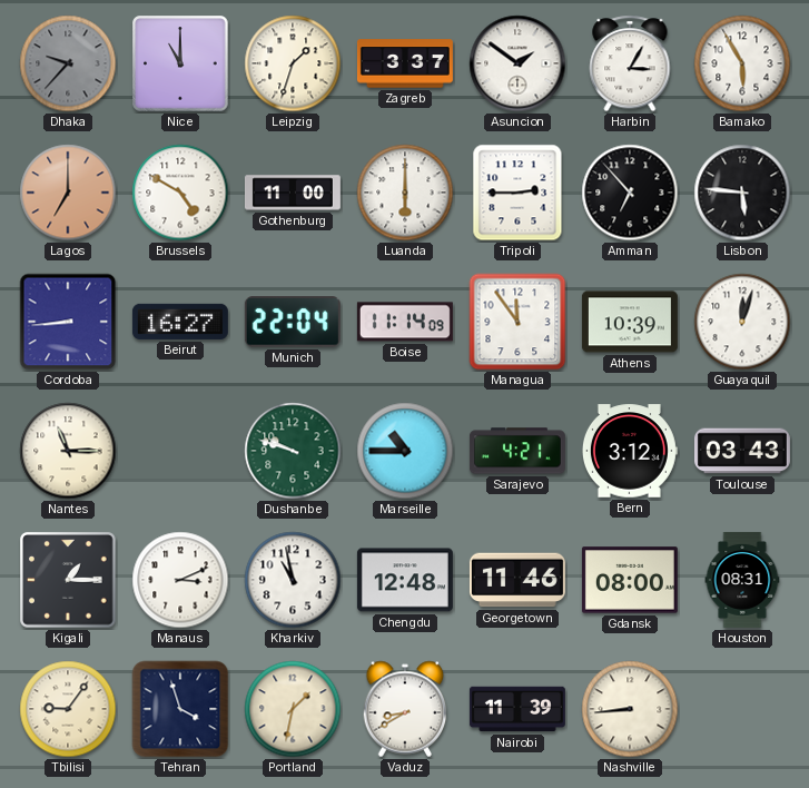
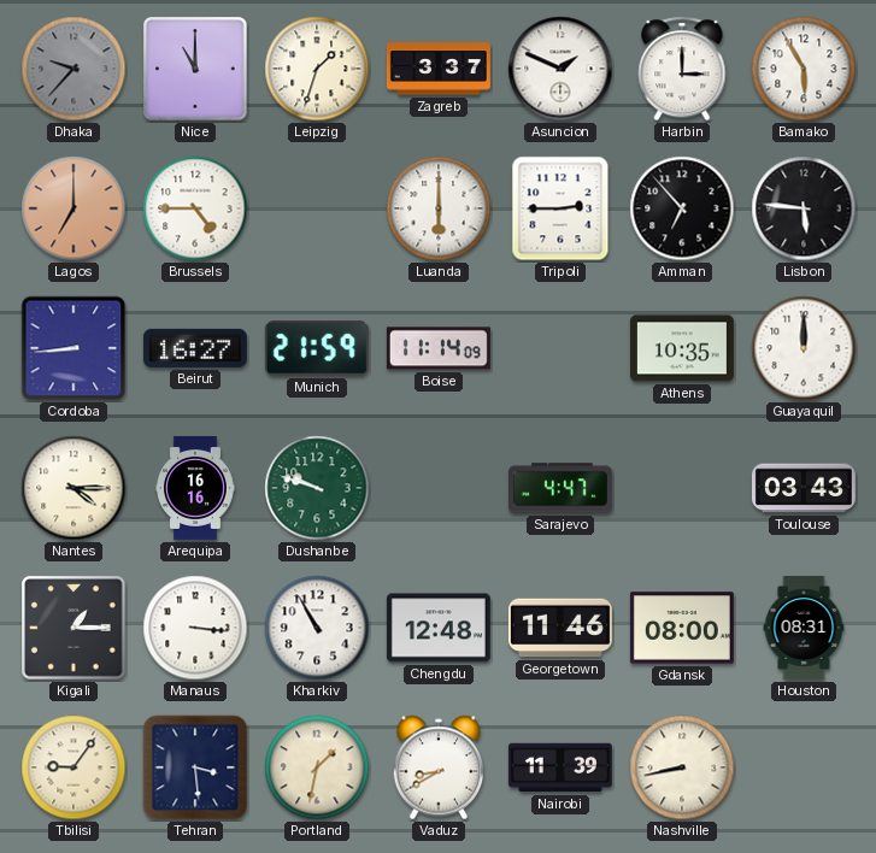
Asuncion: 1:51 -> 1:49
Harbin: 3:05 -> 3:00
Brussels: 4:50 -> 4:45
Gothenburg: 11:00 -> none
Munich: 22:04 -> 21:59
Managua: 11:54 -> none
Athens: 10:39 -> 10:35
Guayaquil: 12:03 -> 12:00
Nantes: 11:15 -> 4:15
Arequipa: none -> 16:16
Marseille: 10:45 -> none
Sarajevo: 4:21 -> 4:47
Bern: 3:12 -> none
Manaus: 3:11 -> 3:16
Kharkiv: 10:58 -> 10:55
Tehran: 3:57 -> 3:29
Nashville: 8:44 -> 8:43
